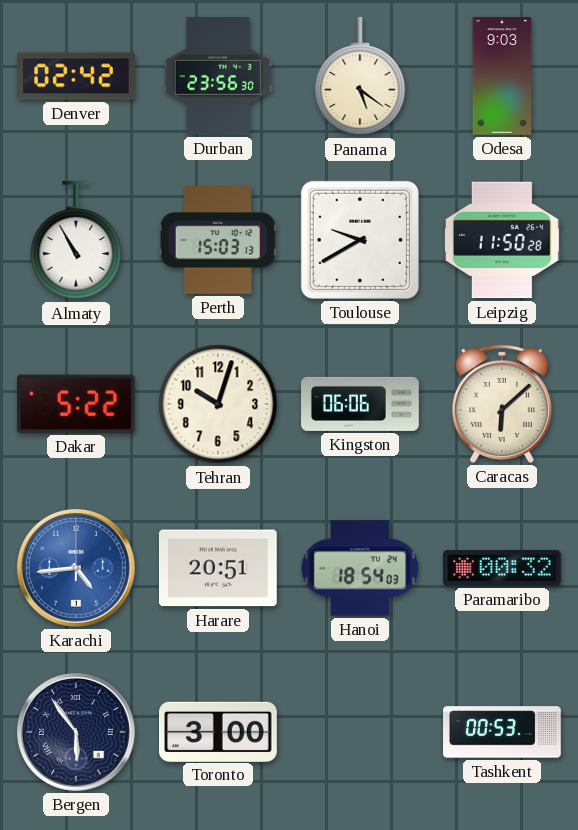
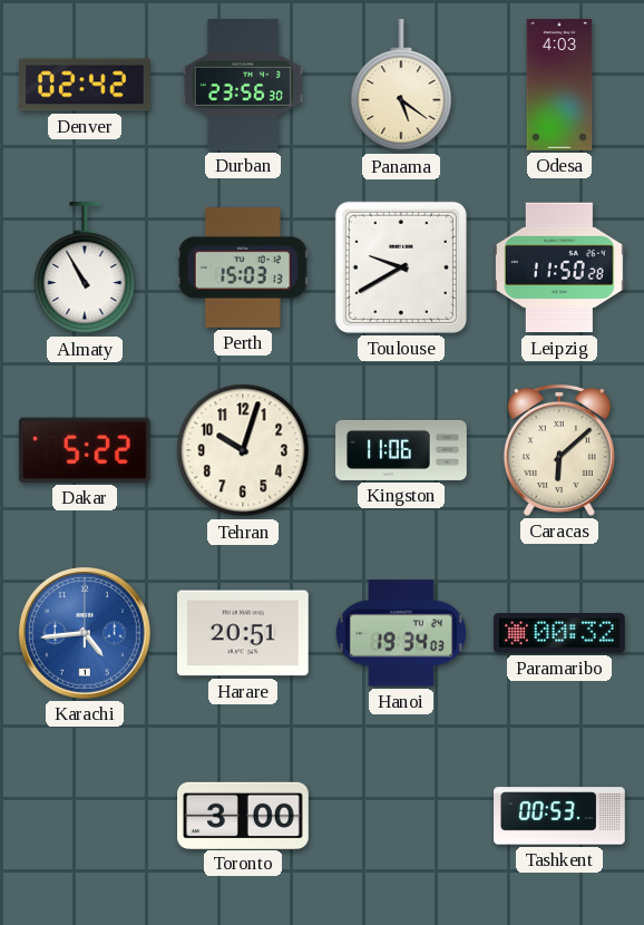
Odesa: 9:03 -> 4:03
Kingston: 06:06 -> 11:06
Hanoi: 18:54 -> 19:34
Bergen: 5:54 -> none
